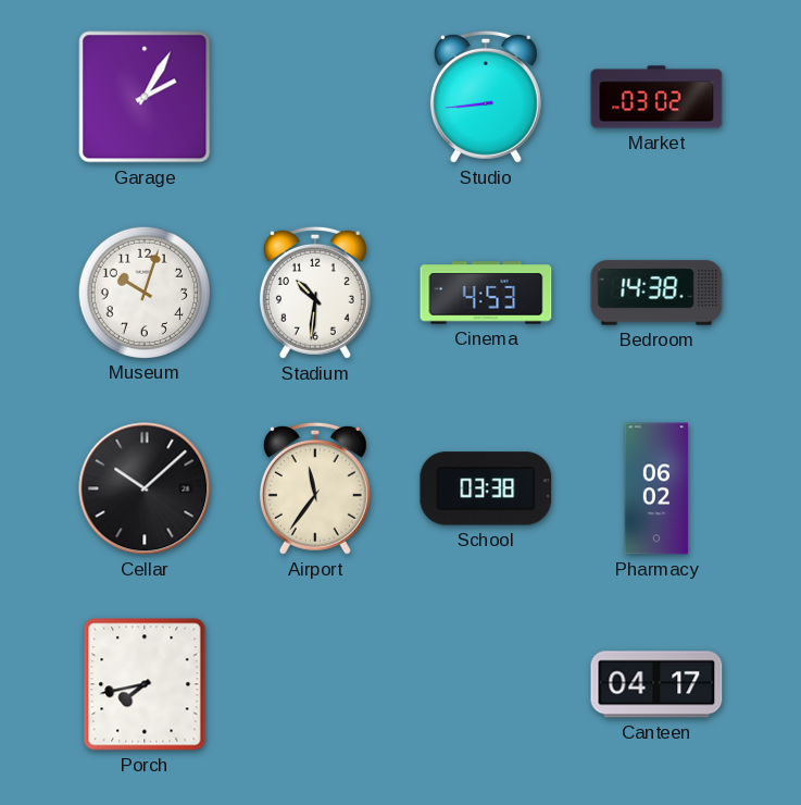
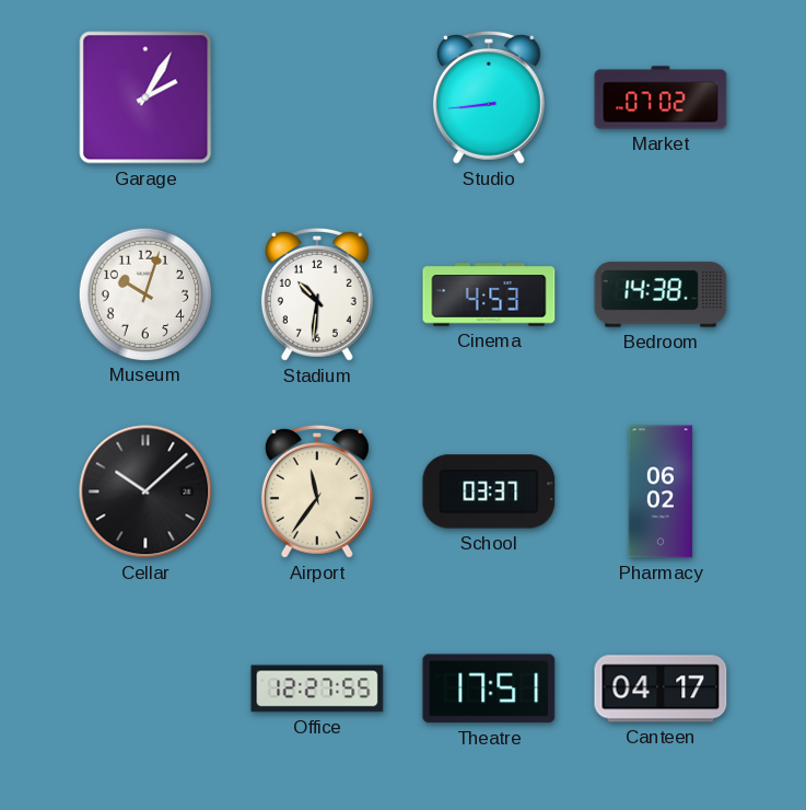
Market: 03:02 -> 07:02
School: 03:38 -> 03:37
Porch: 7:43 -> none
Office: none -> 12:27
Theatre: none -> 17:51
